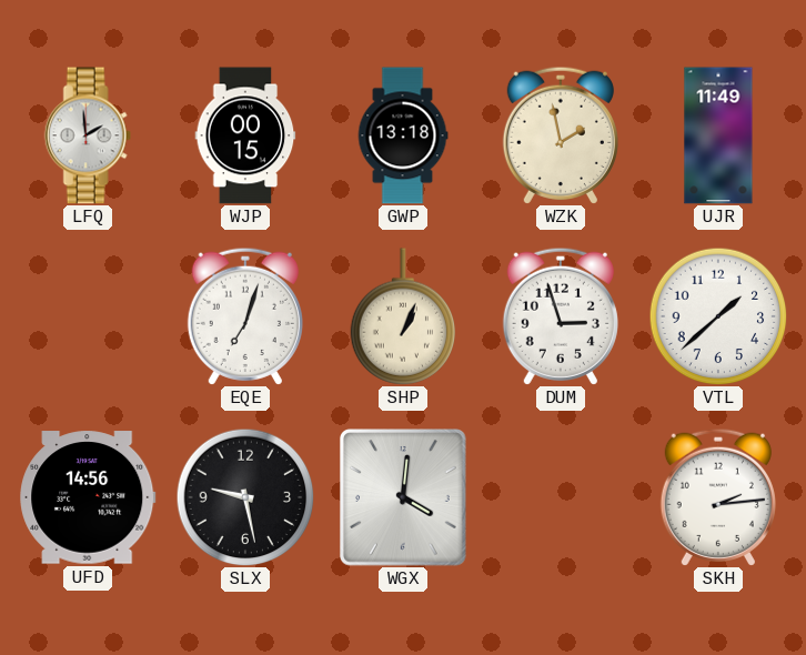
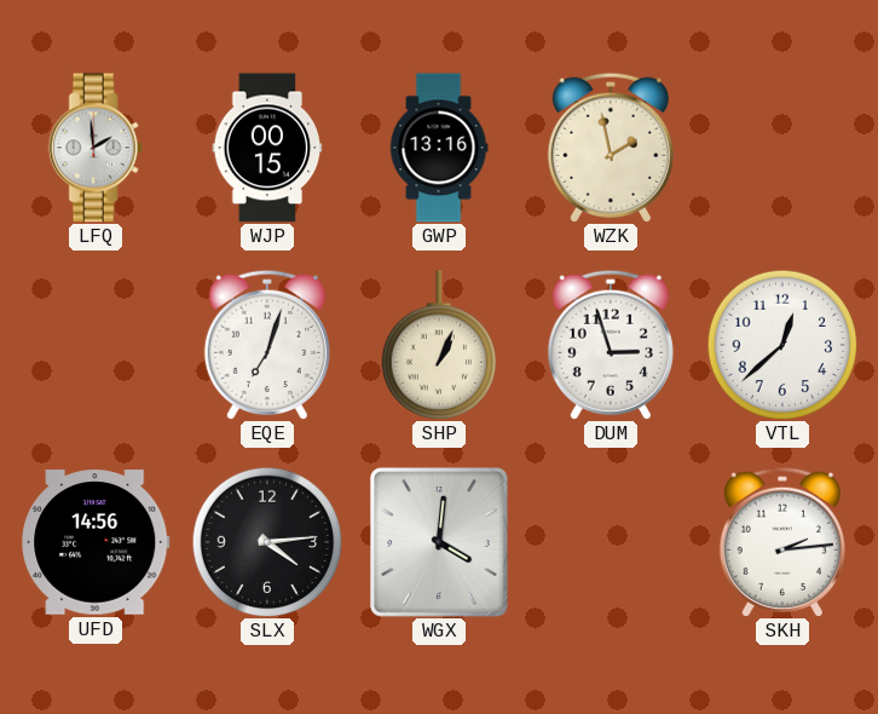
GWP: 13:18 -> 13:16
UJR: 11:49 -> none
VTL: 1:38 -> 12:38
SLX: 9:28 -> 4:14
